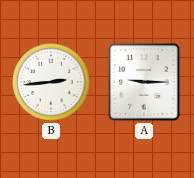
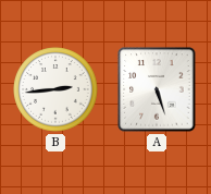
A: 9:15 -> 5:27
